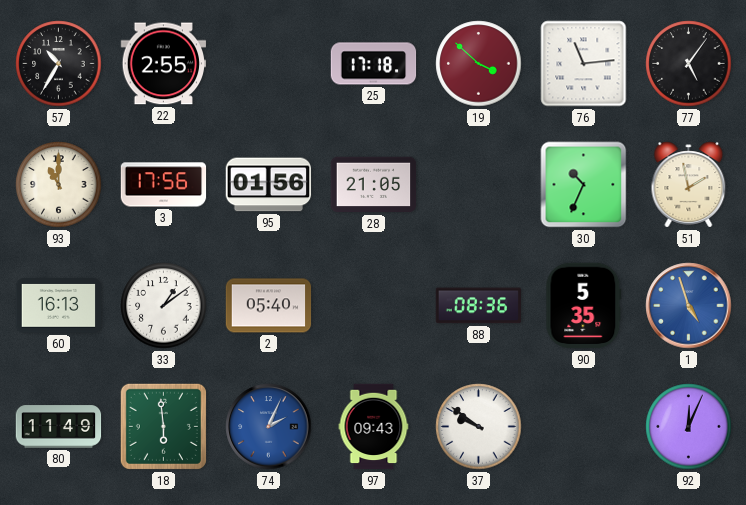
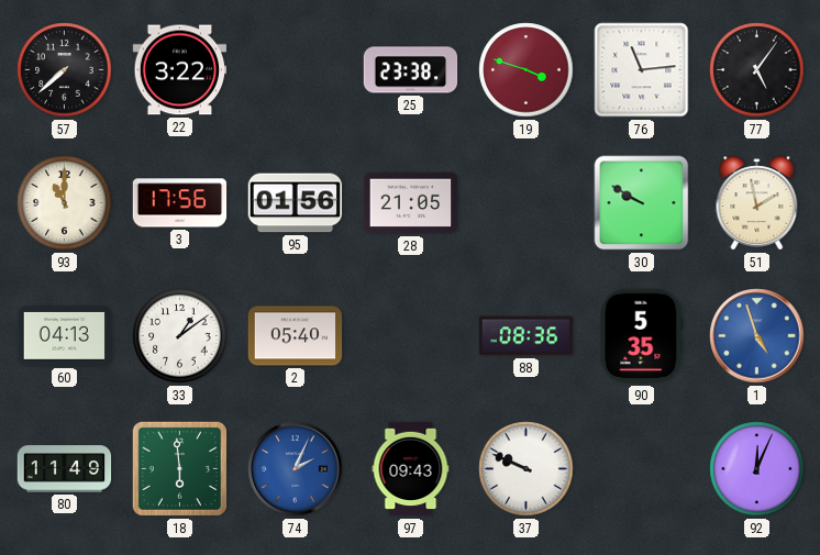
57: 10:35 -> 7:38
22: 2:55 -> 3:22
25: 17:18 -> 23:38
19: 3:52 -> 3:48
30: 10:34 -> 9:50
60: 16:13 -> 04:13
37: 9:51 -> 9:49
